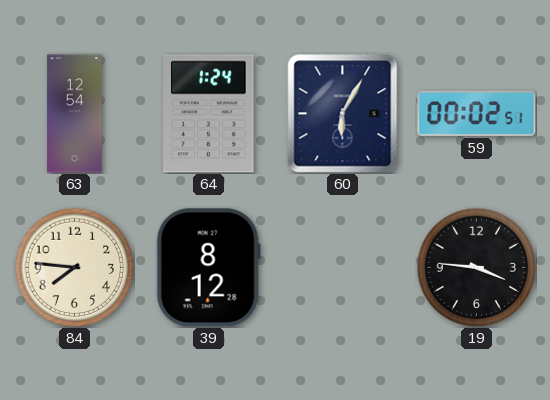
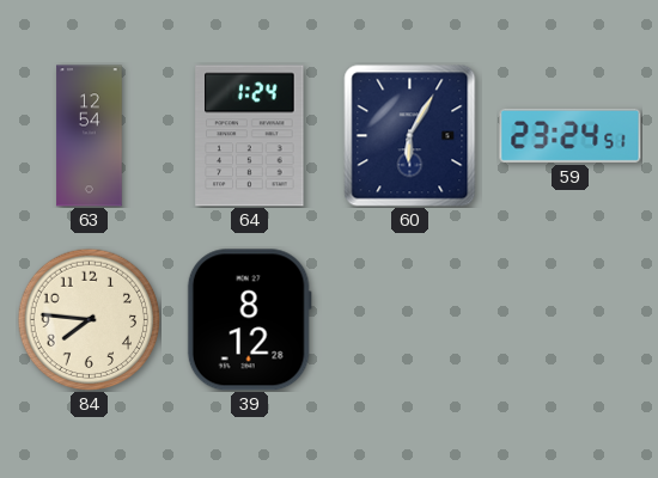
59: 00:02 -> 23:24
19: 3:46 -> none
